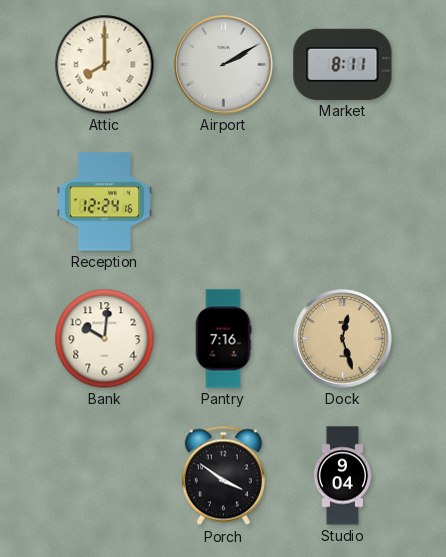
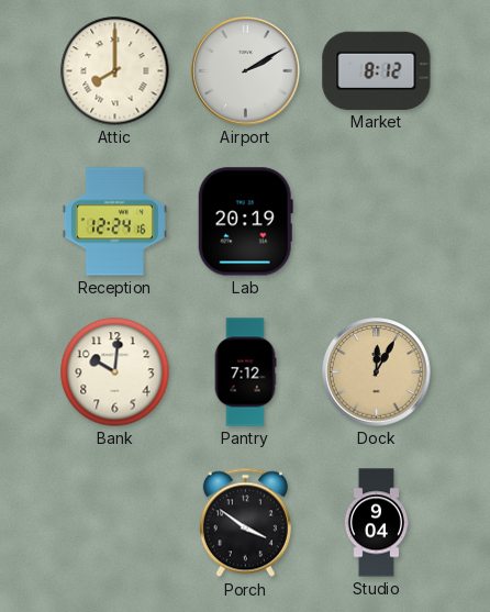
Market: 8:11 -> 8:12
Lab: none -> 20:19
Pantry: 7:16 -> 7:12
Dock: 12:27 -> 12:05
